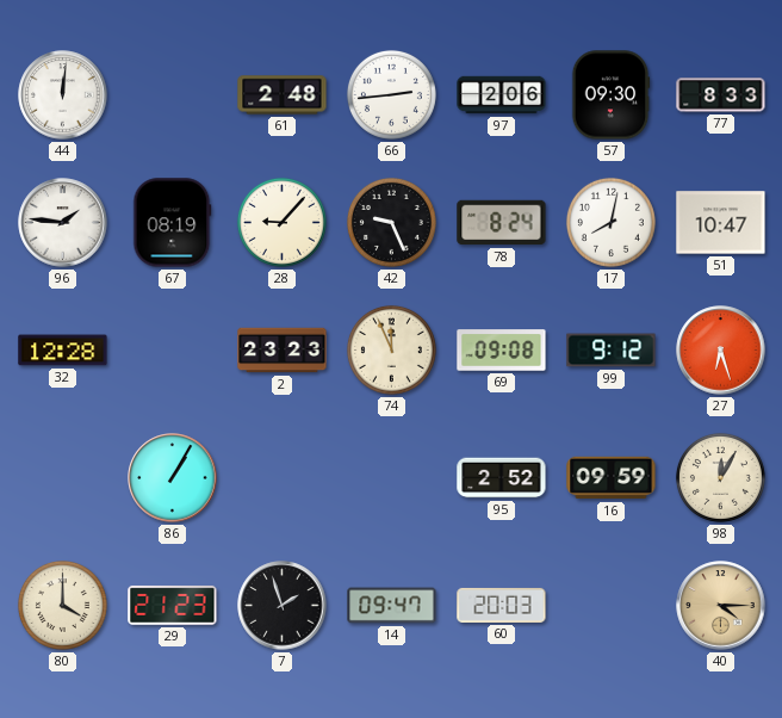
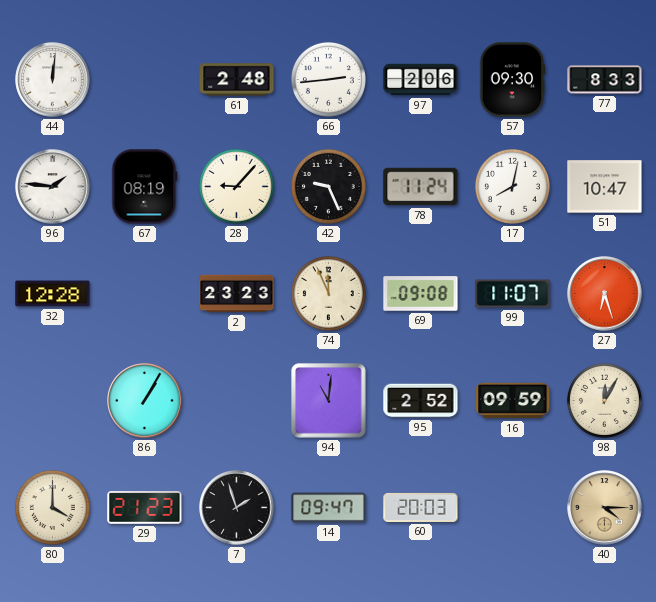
78: 8:24 -> 11:24
99: 9:12 -> 11:07
94: none -> 11:01
